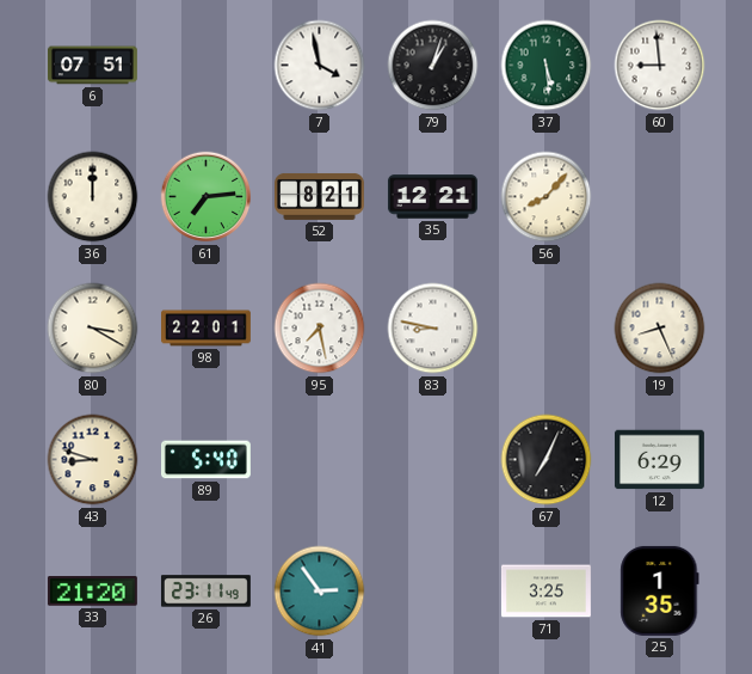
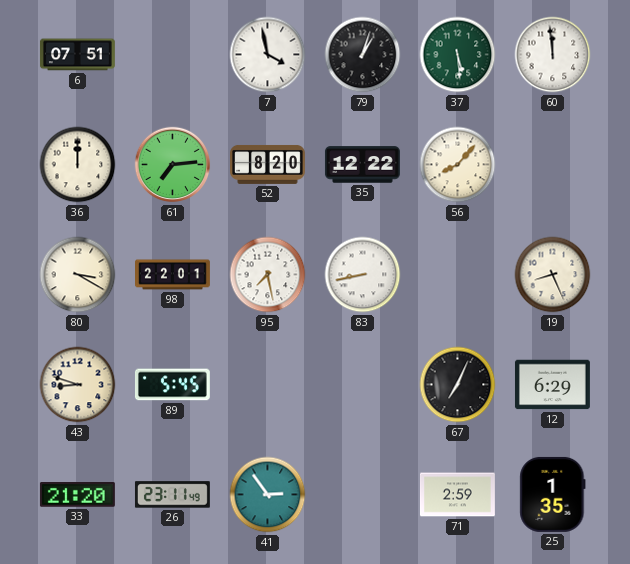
60: 8:59 -> 11:59
52: 8:21 -> 8:20
35: 12:21 -> 12:22
83: 8:47 -> 8:43
89: 5:40 -> 5:45
71: 3:25 -> 2:59
